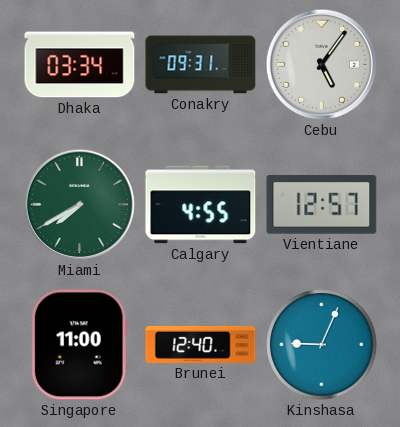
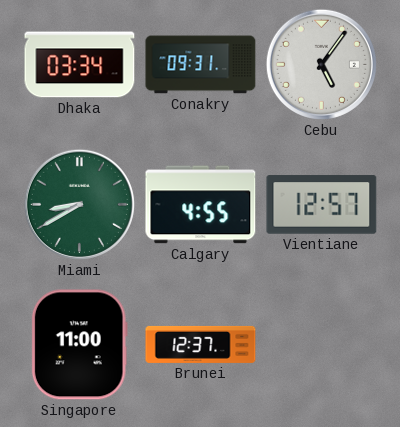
Miami: 7:40 -> 8:40
Brunei: 12:40 -> 12:37
Kinshasa: 9:04 -> none
